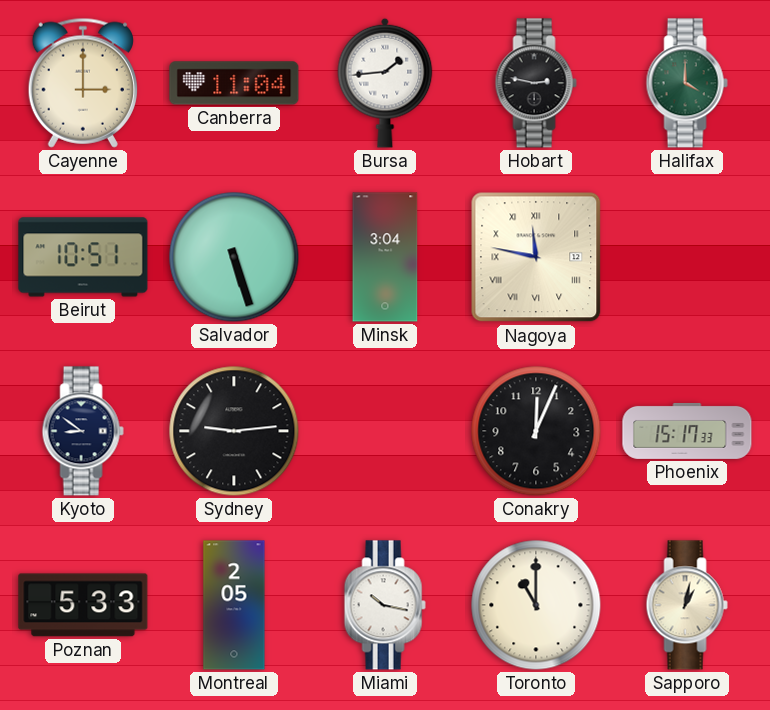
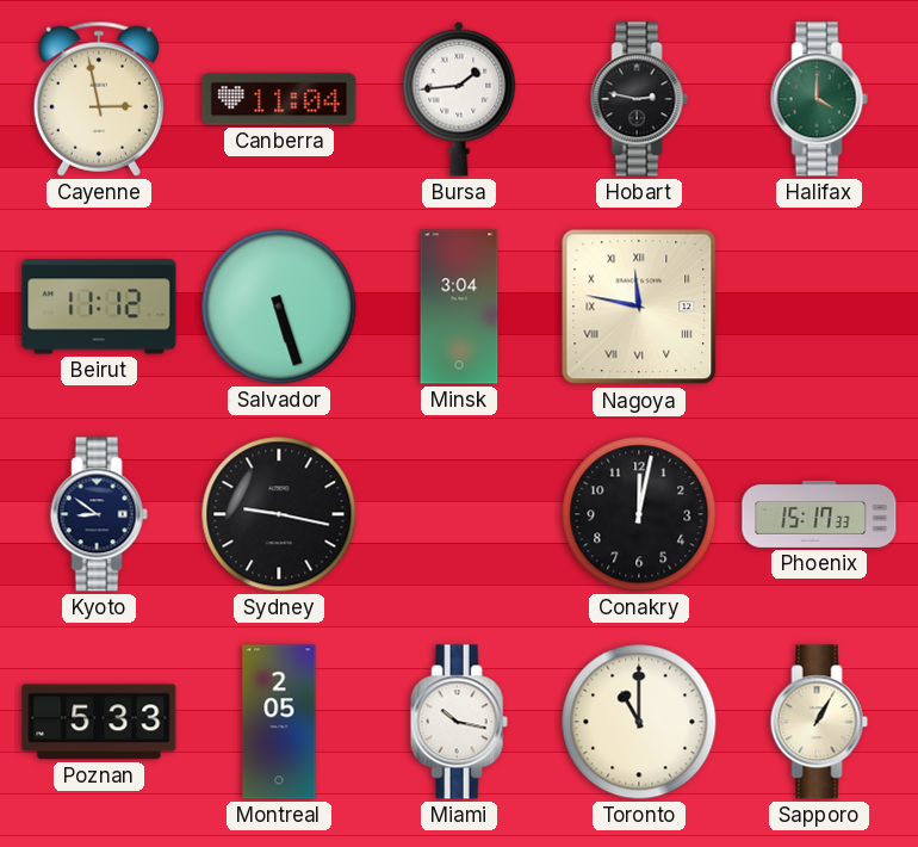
Cayenne: 3:00 -> 2:58
Beirut: 10:51 -> 11:12
Sydney: 9:14 -> 9:17
Conakry: 12:04 -> 12:02
Sapporo: 1:02 -> 1:05
